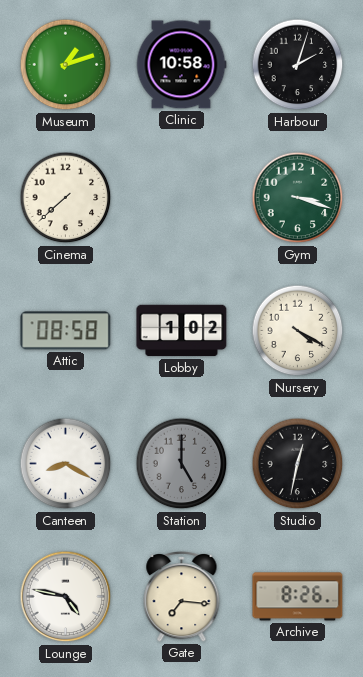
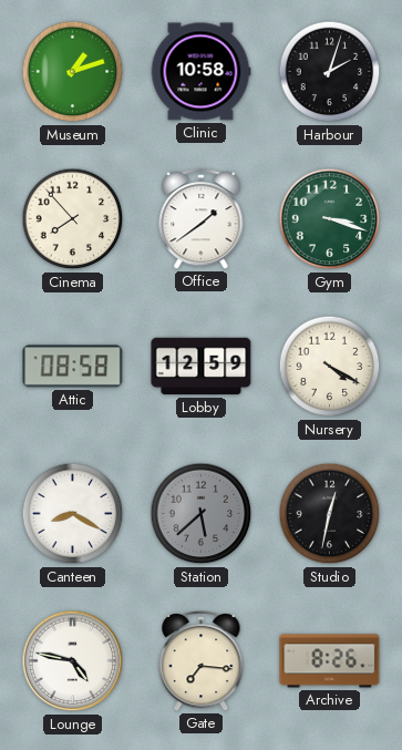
Cinema: 7:38 -> 7:53
Office: none -> 1:39
Lobby: 1:02 -> 12:59
Station: 5:00 -> 5:38
